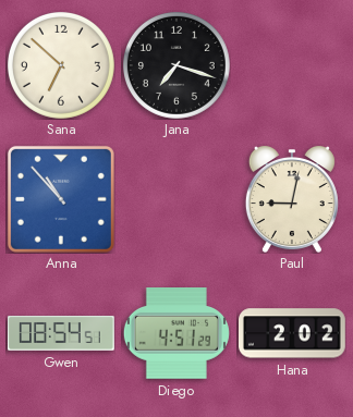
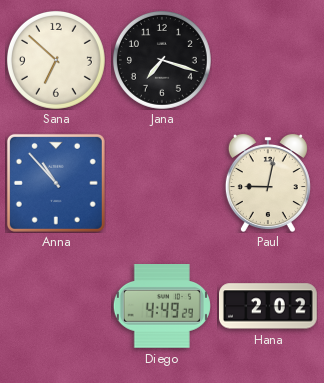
Gwen: 08:54 -> none
Diego: 4:51 -> 4:49
